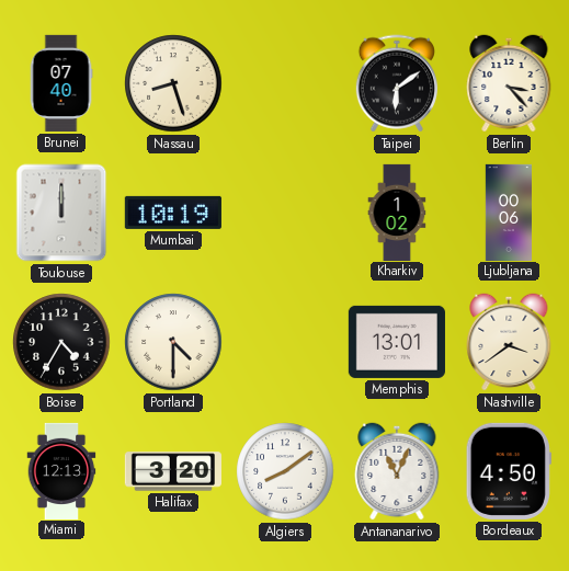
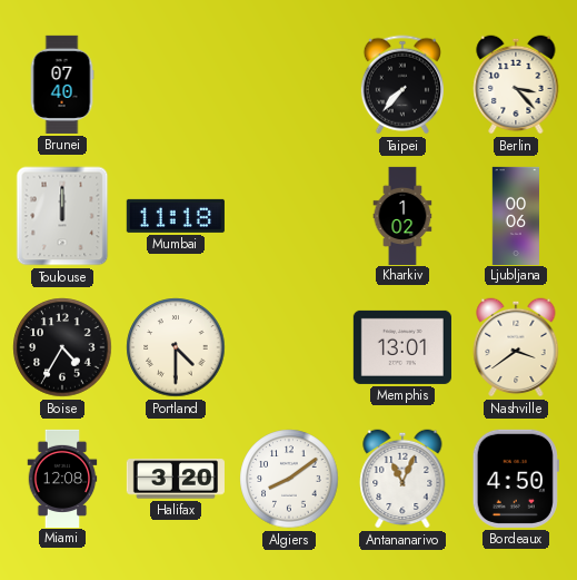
Nassau: 8:27 -> none
Taipei: 6:09 -> 7:37
Mumbai: 10:19 -> 11:18
Miami: 12:13 -> 12:08
